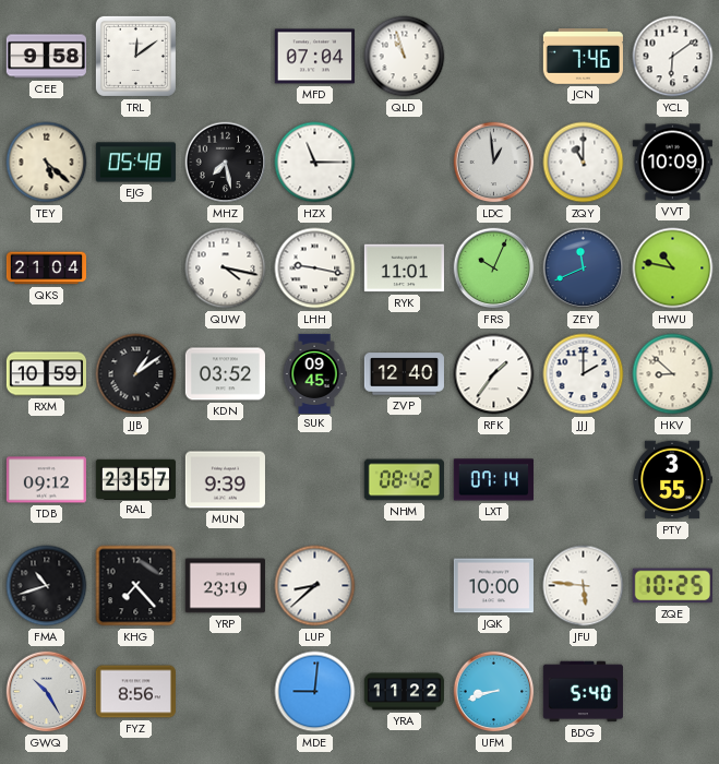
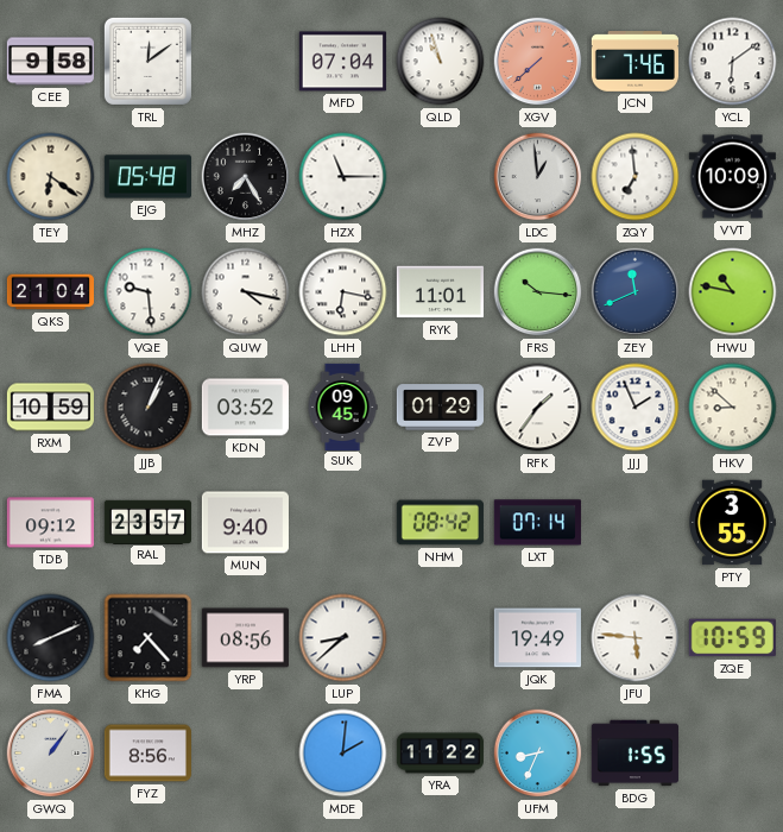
XGV: none -> 7:38
TEY: 5:22 -> 6:21
MHZ: 7:28 -> 7:25
ZQY: 11:00 -> 6:59
VQE: none -> 9:29
LHH: 9:17 -> 6:17
FRS: 10:04 -> 10:16
JJB: 1:09 -> 1:04
ZVP: 12:40 -> 01:29
JJJ: 2:00 -> 1:56
MUN: 9:39 -> 9:40
FMA: 10:42 -> 8:11
YRP: 23:19 -> 08:56
JQK: 10:00 -> 19:49
ZQE: 10:25 -> 10:59
GWQ: 10:25 -> 1:06
MDE: 9:01 -> 2:01
UFM: 8:42 -> 8:34
BDG: 5:40 -> 1:55
